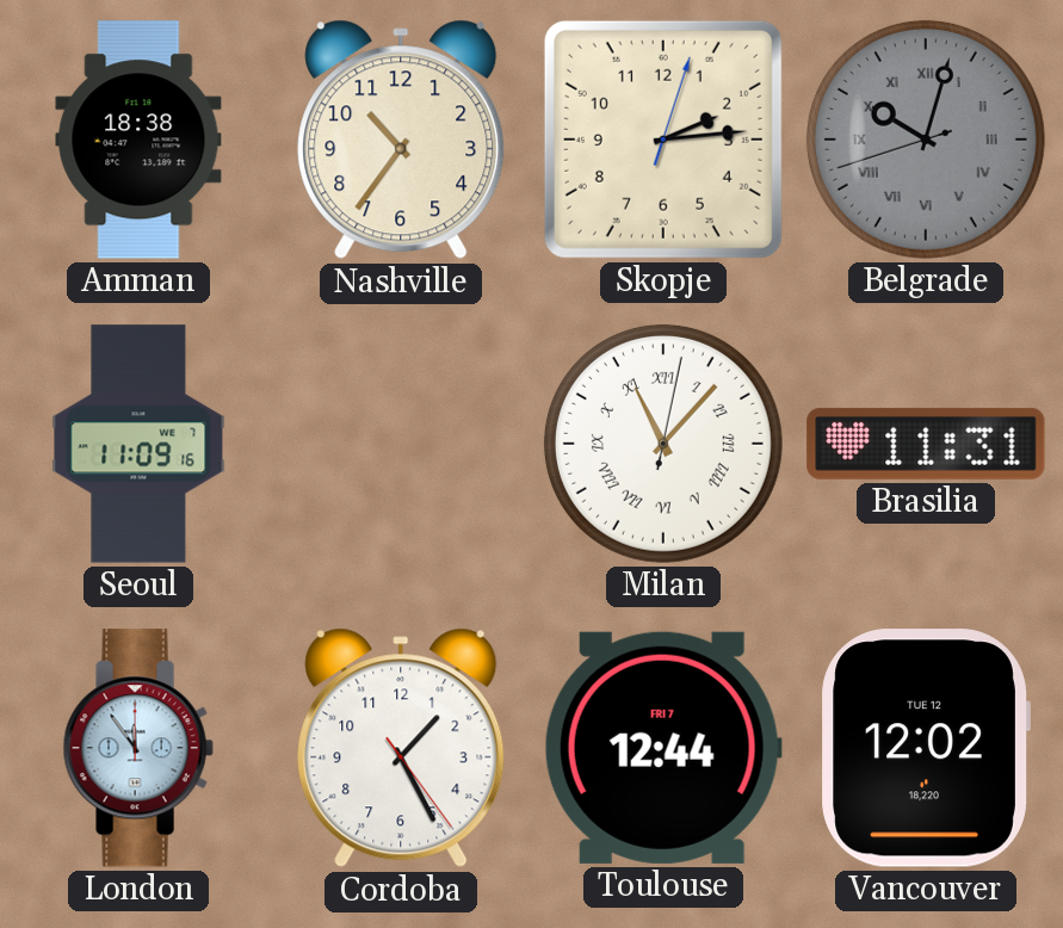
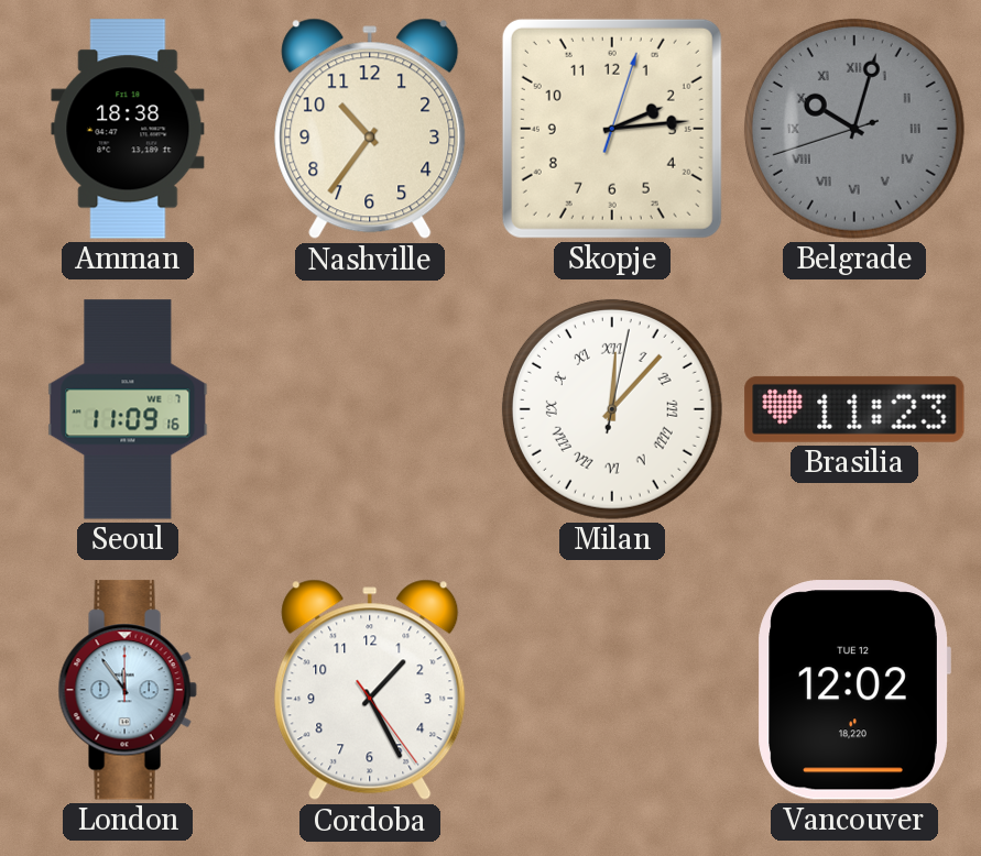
Milan: 11:07 -> 12:07
Brasilia: 11:31 -> 11:23
Toulouse: 12:44 -> none
